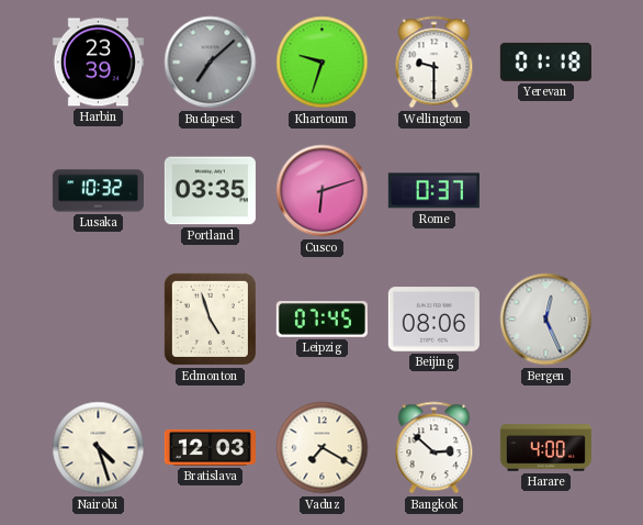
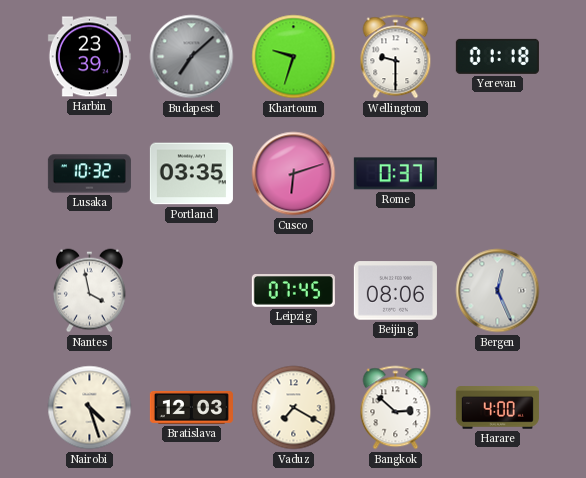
Nantes: none -> 3:58
Edmonton: 4:57 -> none
